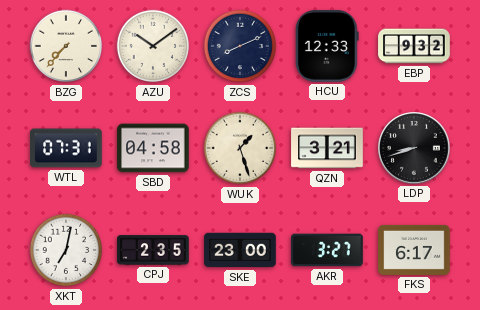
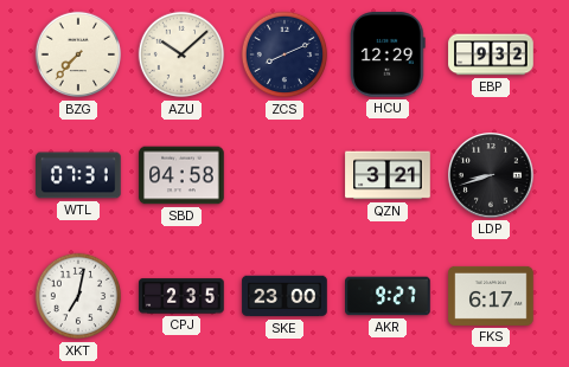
AZU: 10:09 -> 10:08
HCU: 12:33 -> 12:29
WUK: 1:27 -> none
AKR: 3:27 -> 9:27
